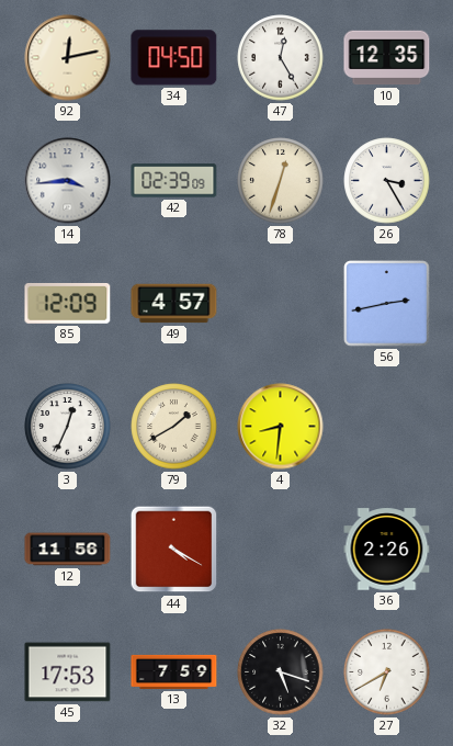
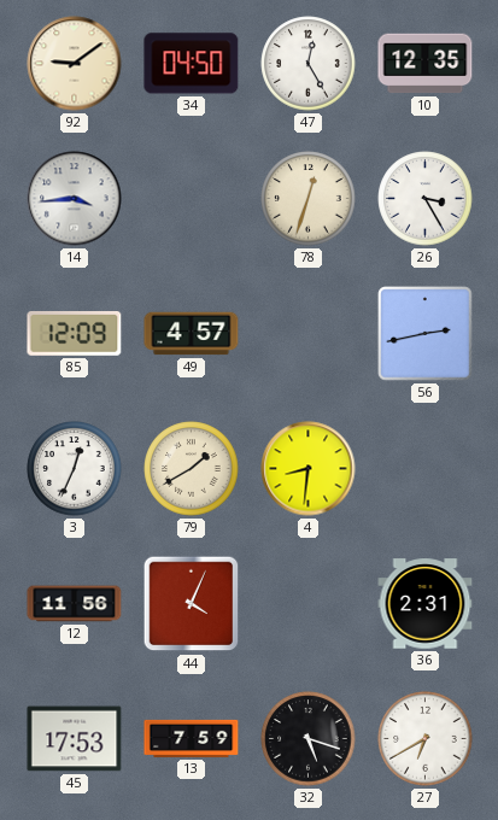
92: 12:13 -> 9:09
42: 02:39 -> none
44: 4:20 -> 4:04
36: 2:26 -> 2:31
